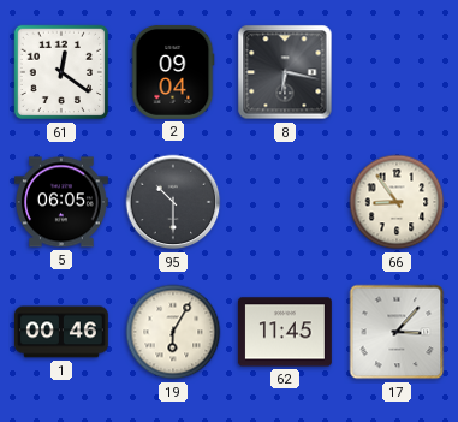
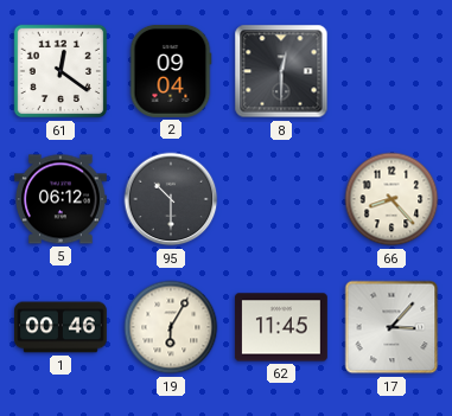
8: 6:17 -> 12:30
5: 06:05 -> 06:12
66: 8:54 -> 8:23
